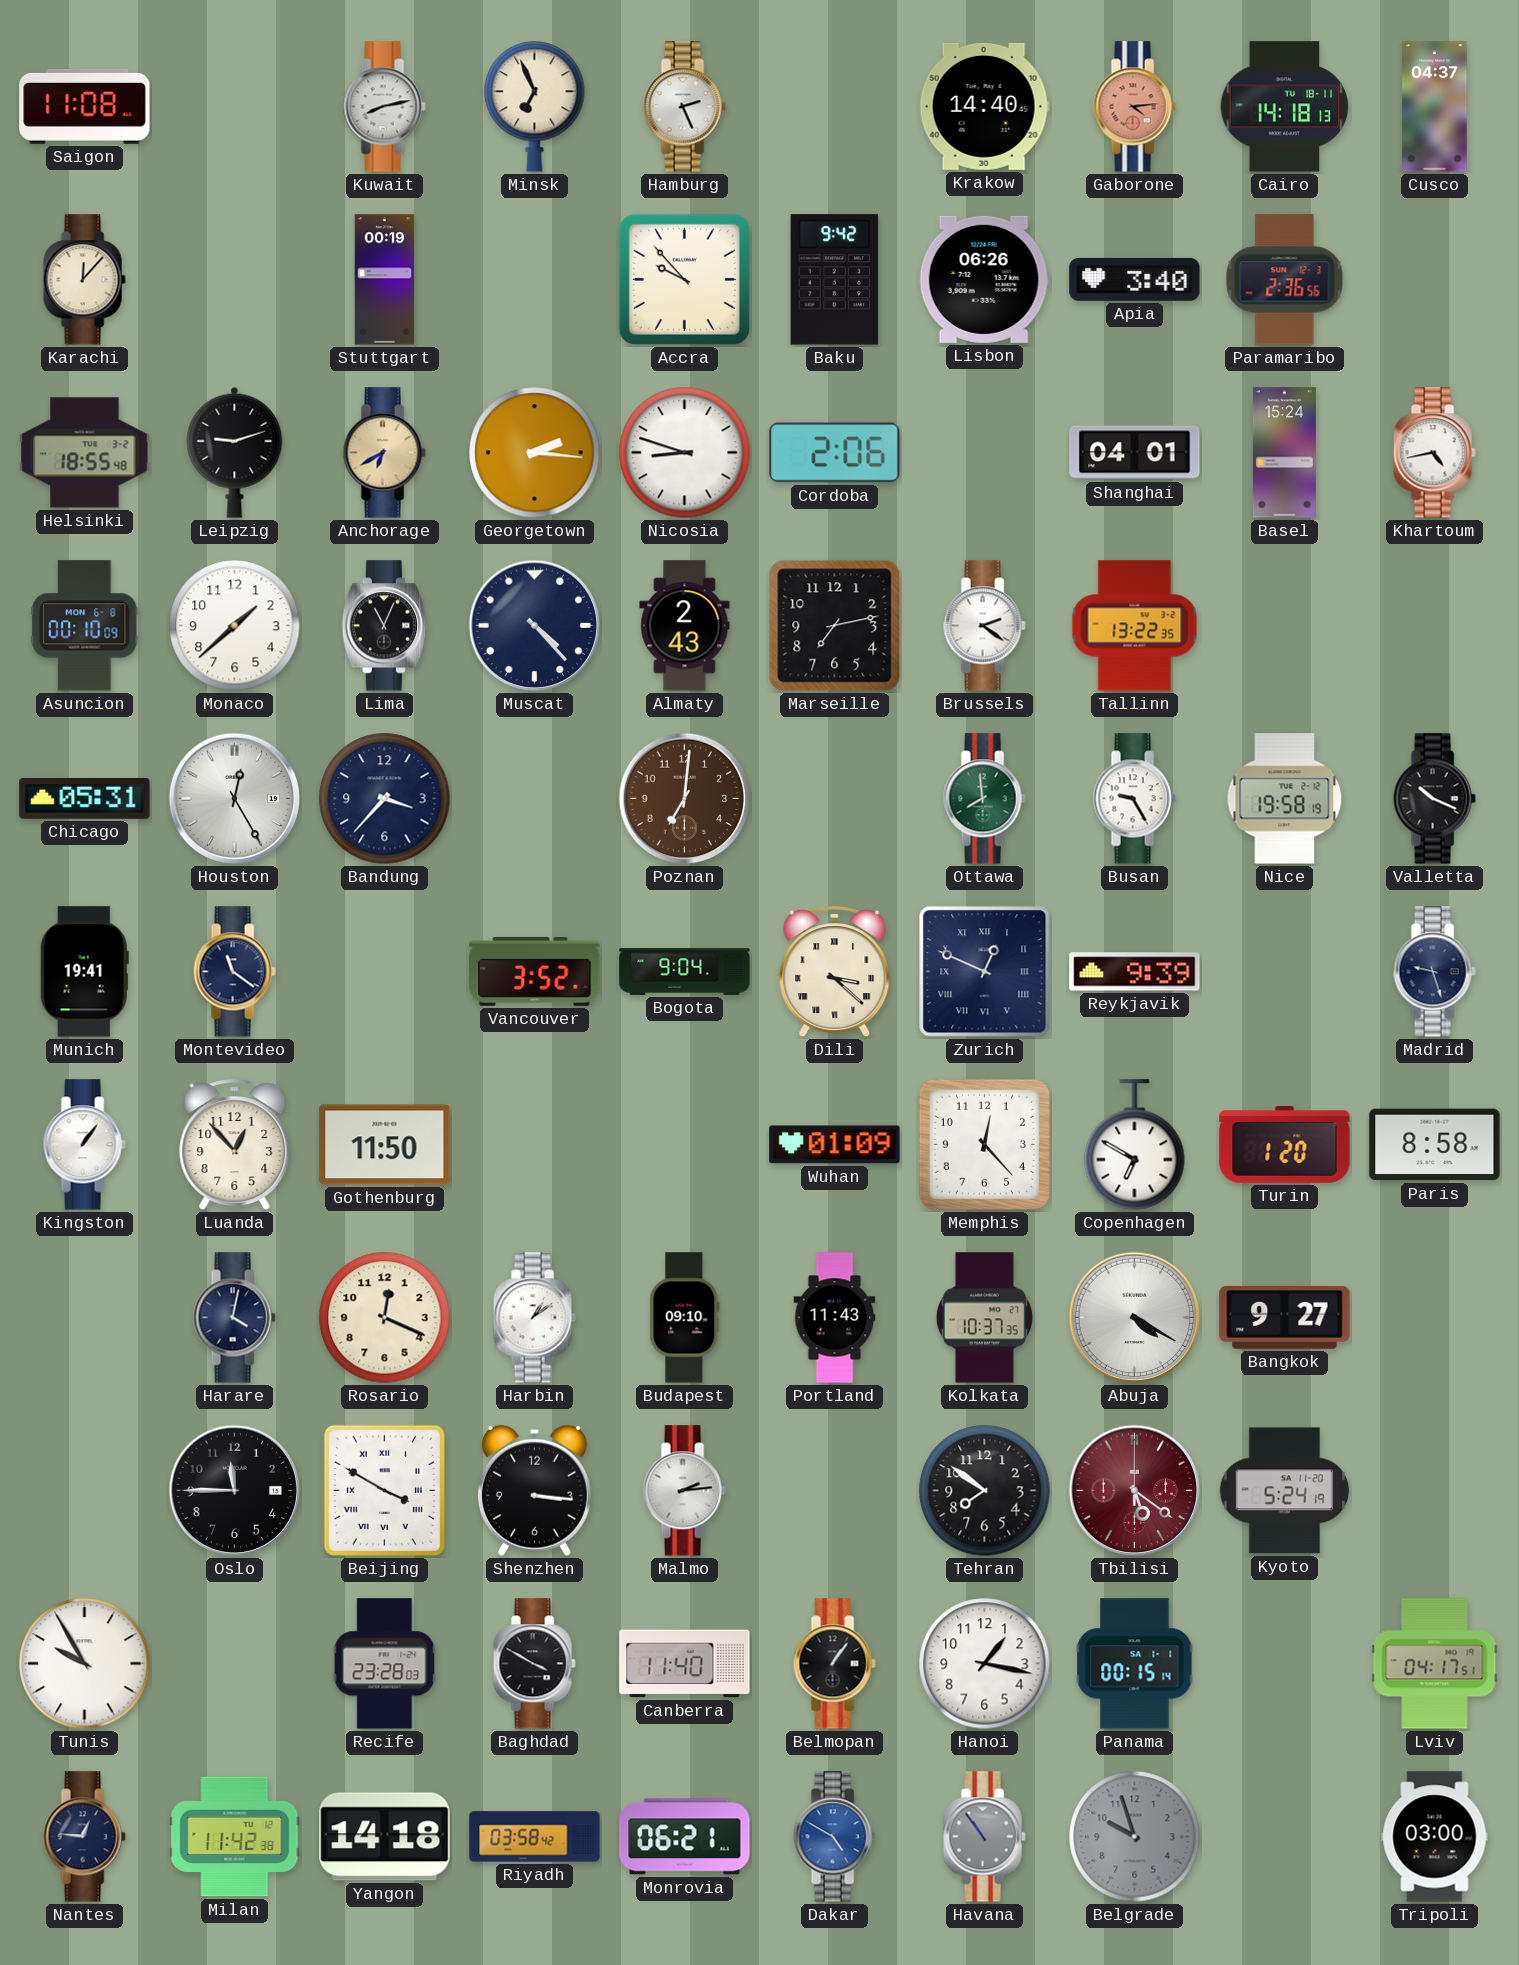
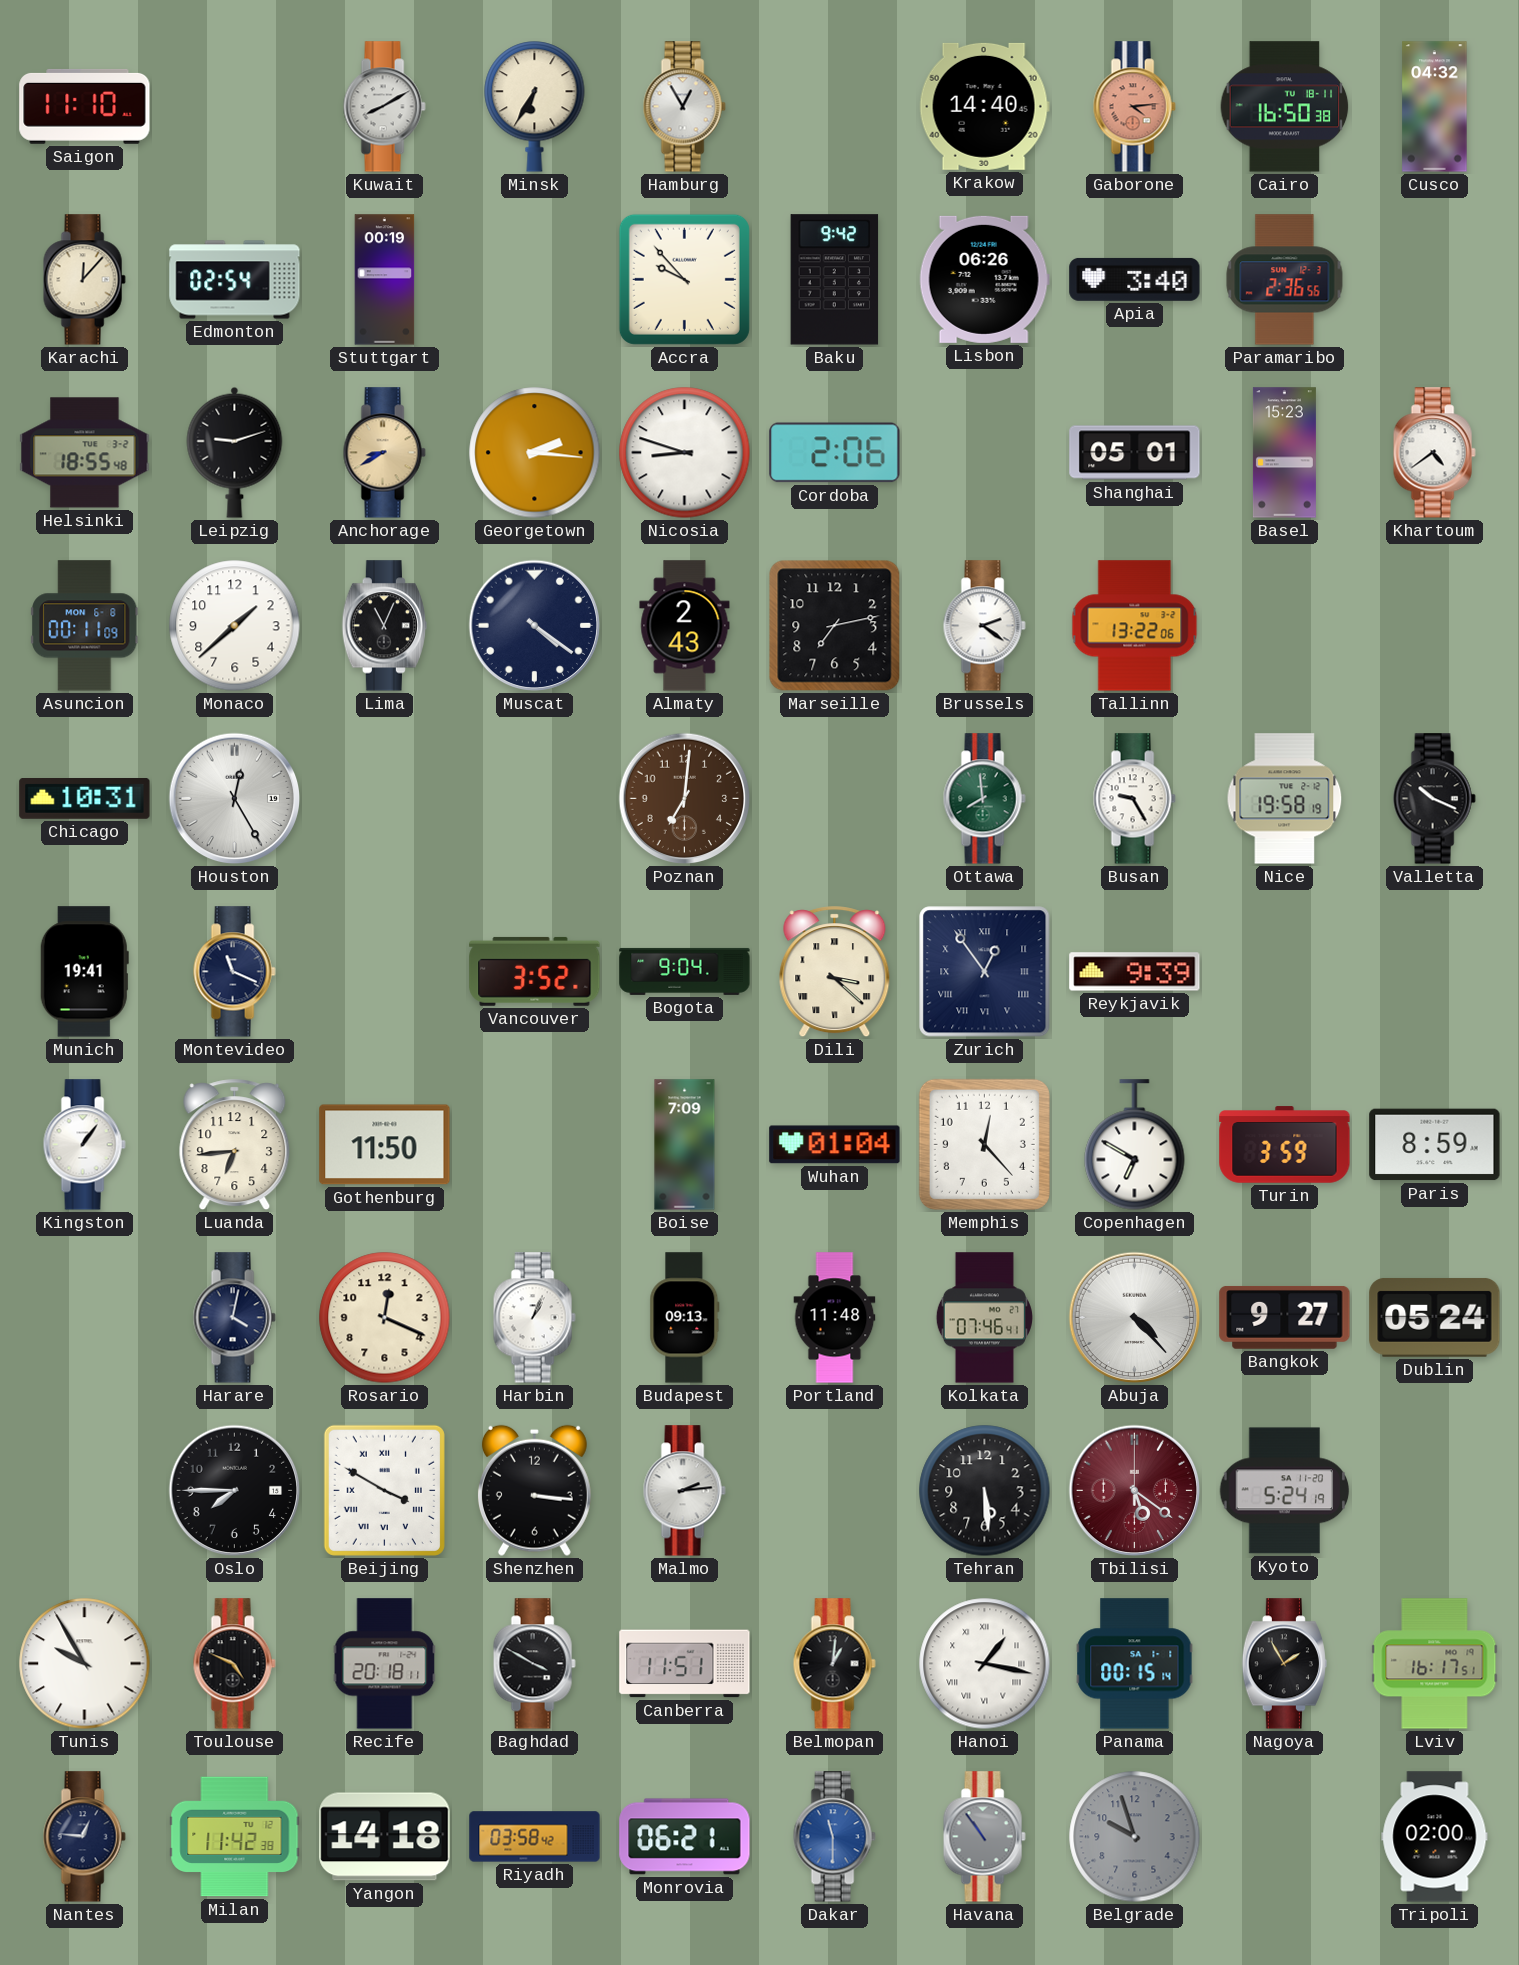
Saigon: 11:08 -> 11:10
Kuwait: 8:13 -> 8:10
Minsk: 6:56 -> 6:35
Hamburg: 2:26 -> 12:55
Cairo: 14:18 -> 16:50
Cusco: 04:37 -> 04:32
Edmonton: none -> 02:54
Anchorage: 6:40 -> 8:40
Shanghai: 04:01 -> 05:01
Basel: 15:24 -> 15:23
Khartoum: 4:43 -> 4:39
Asuncion: 00:10 -> 00:11
Muscat: 4:23 -> 4:21
Tallinn: 13:22:35 -> 13:22:06
Chicago: 05:31 -> 10:31
Bandung: 3:37 -> none
Montevideo: 11:21 -> 11:19
Zurich: 12:49 -> 12:54
Madrid: 9:27 -> none
Luanda: 12:53 -> 6:44
Boise: none -> 7:09
Wuhan: 01:09 -> 01:04
Turin: 1:20 -> 3:59
Paris: 8:58 -> 8:59
Harbin: 1:09 -> 1:04
Budapest: 09:10 -> 09:13
Portland: 11:43 -> 11:48
Kolkata: 10:37 -> 07:46
Abuja: 4:20 -> 4:23
Dublin: none -> 05:24
Oslo: 11:45 -> 7:45
Tehran: 7:51 -> 5:29
Toulouse: none -> 4:49
Recife: 23:28 -> 20:18
Canberra: 11:40 -> 11:51
Belmopan: 1:06 -> 1:01
Hanoi numerals: Arabic -> Roman
Nagoya: none -> 1:55
Lviv: 04:17 -> 16:17
Dakar: 4:50 -> 11:30
Tripoli: 03:00 -> 02:00
